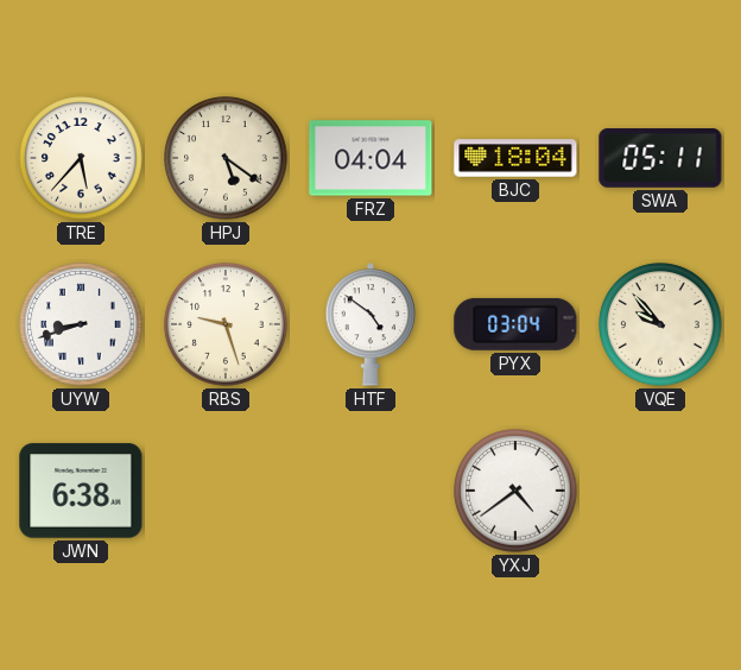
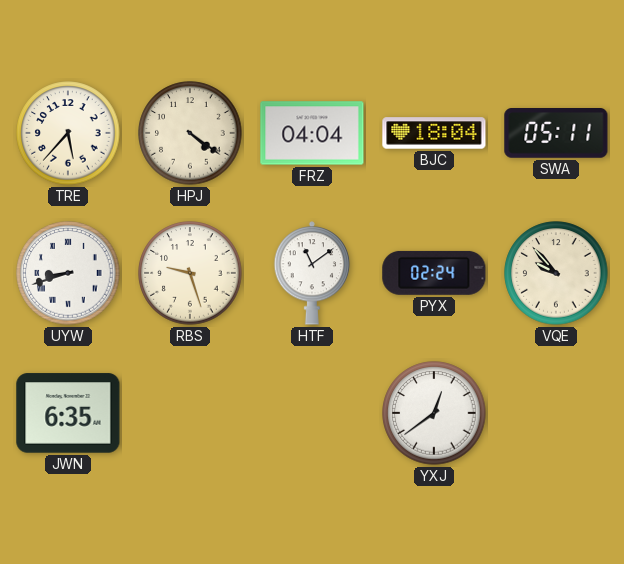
HPJ: 5:21 -> 4:21
HTF: 4:51 -> 11:09
PYX: 03:04 -> 02:24
JWN: 6:38 -> 6:35
YXJ: 4:39 -> 12:39
